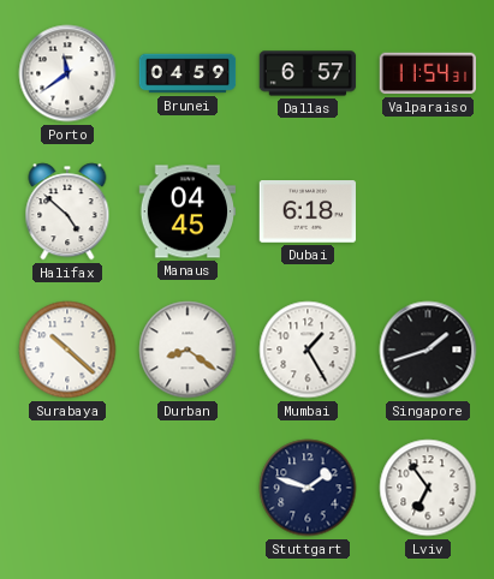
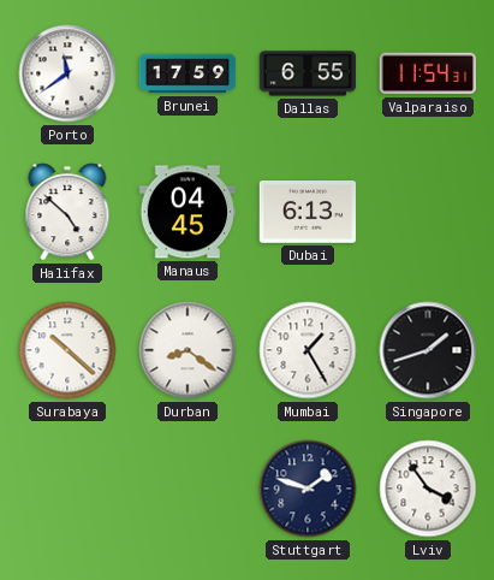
Brunei: 04:59 -> 17:59
Dallas: 6:57 -> 6:55
Dubai: 6:18 -> 6:13
Lviv: 6:54 -> 3:54
